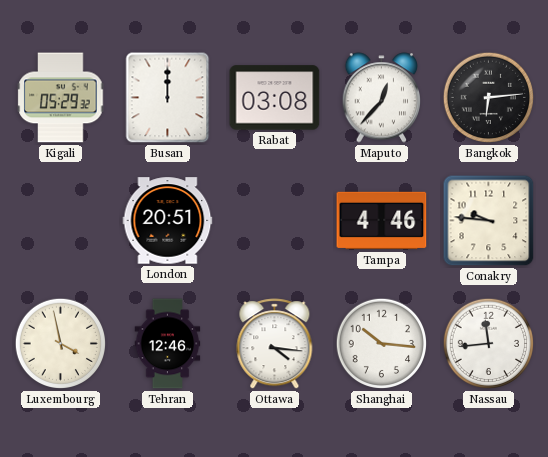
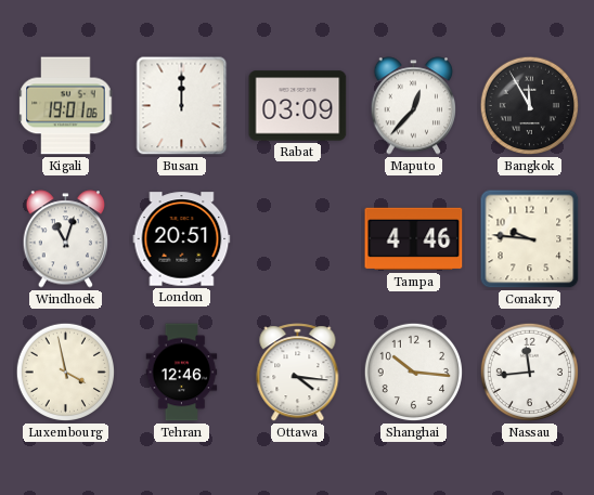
Kigali: 05:29 -> 19:01
Rabat: 03:08 -> 03:09
Bangkok: 6:14 -> 11:55
Windhoek: none -> 11:03
